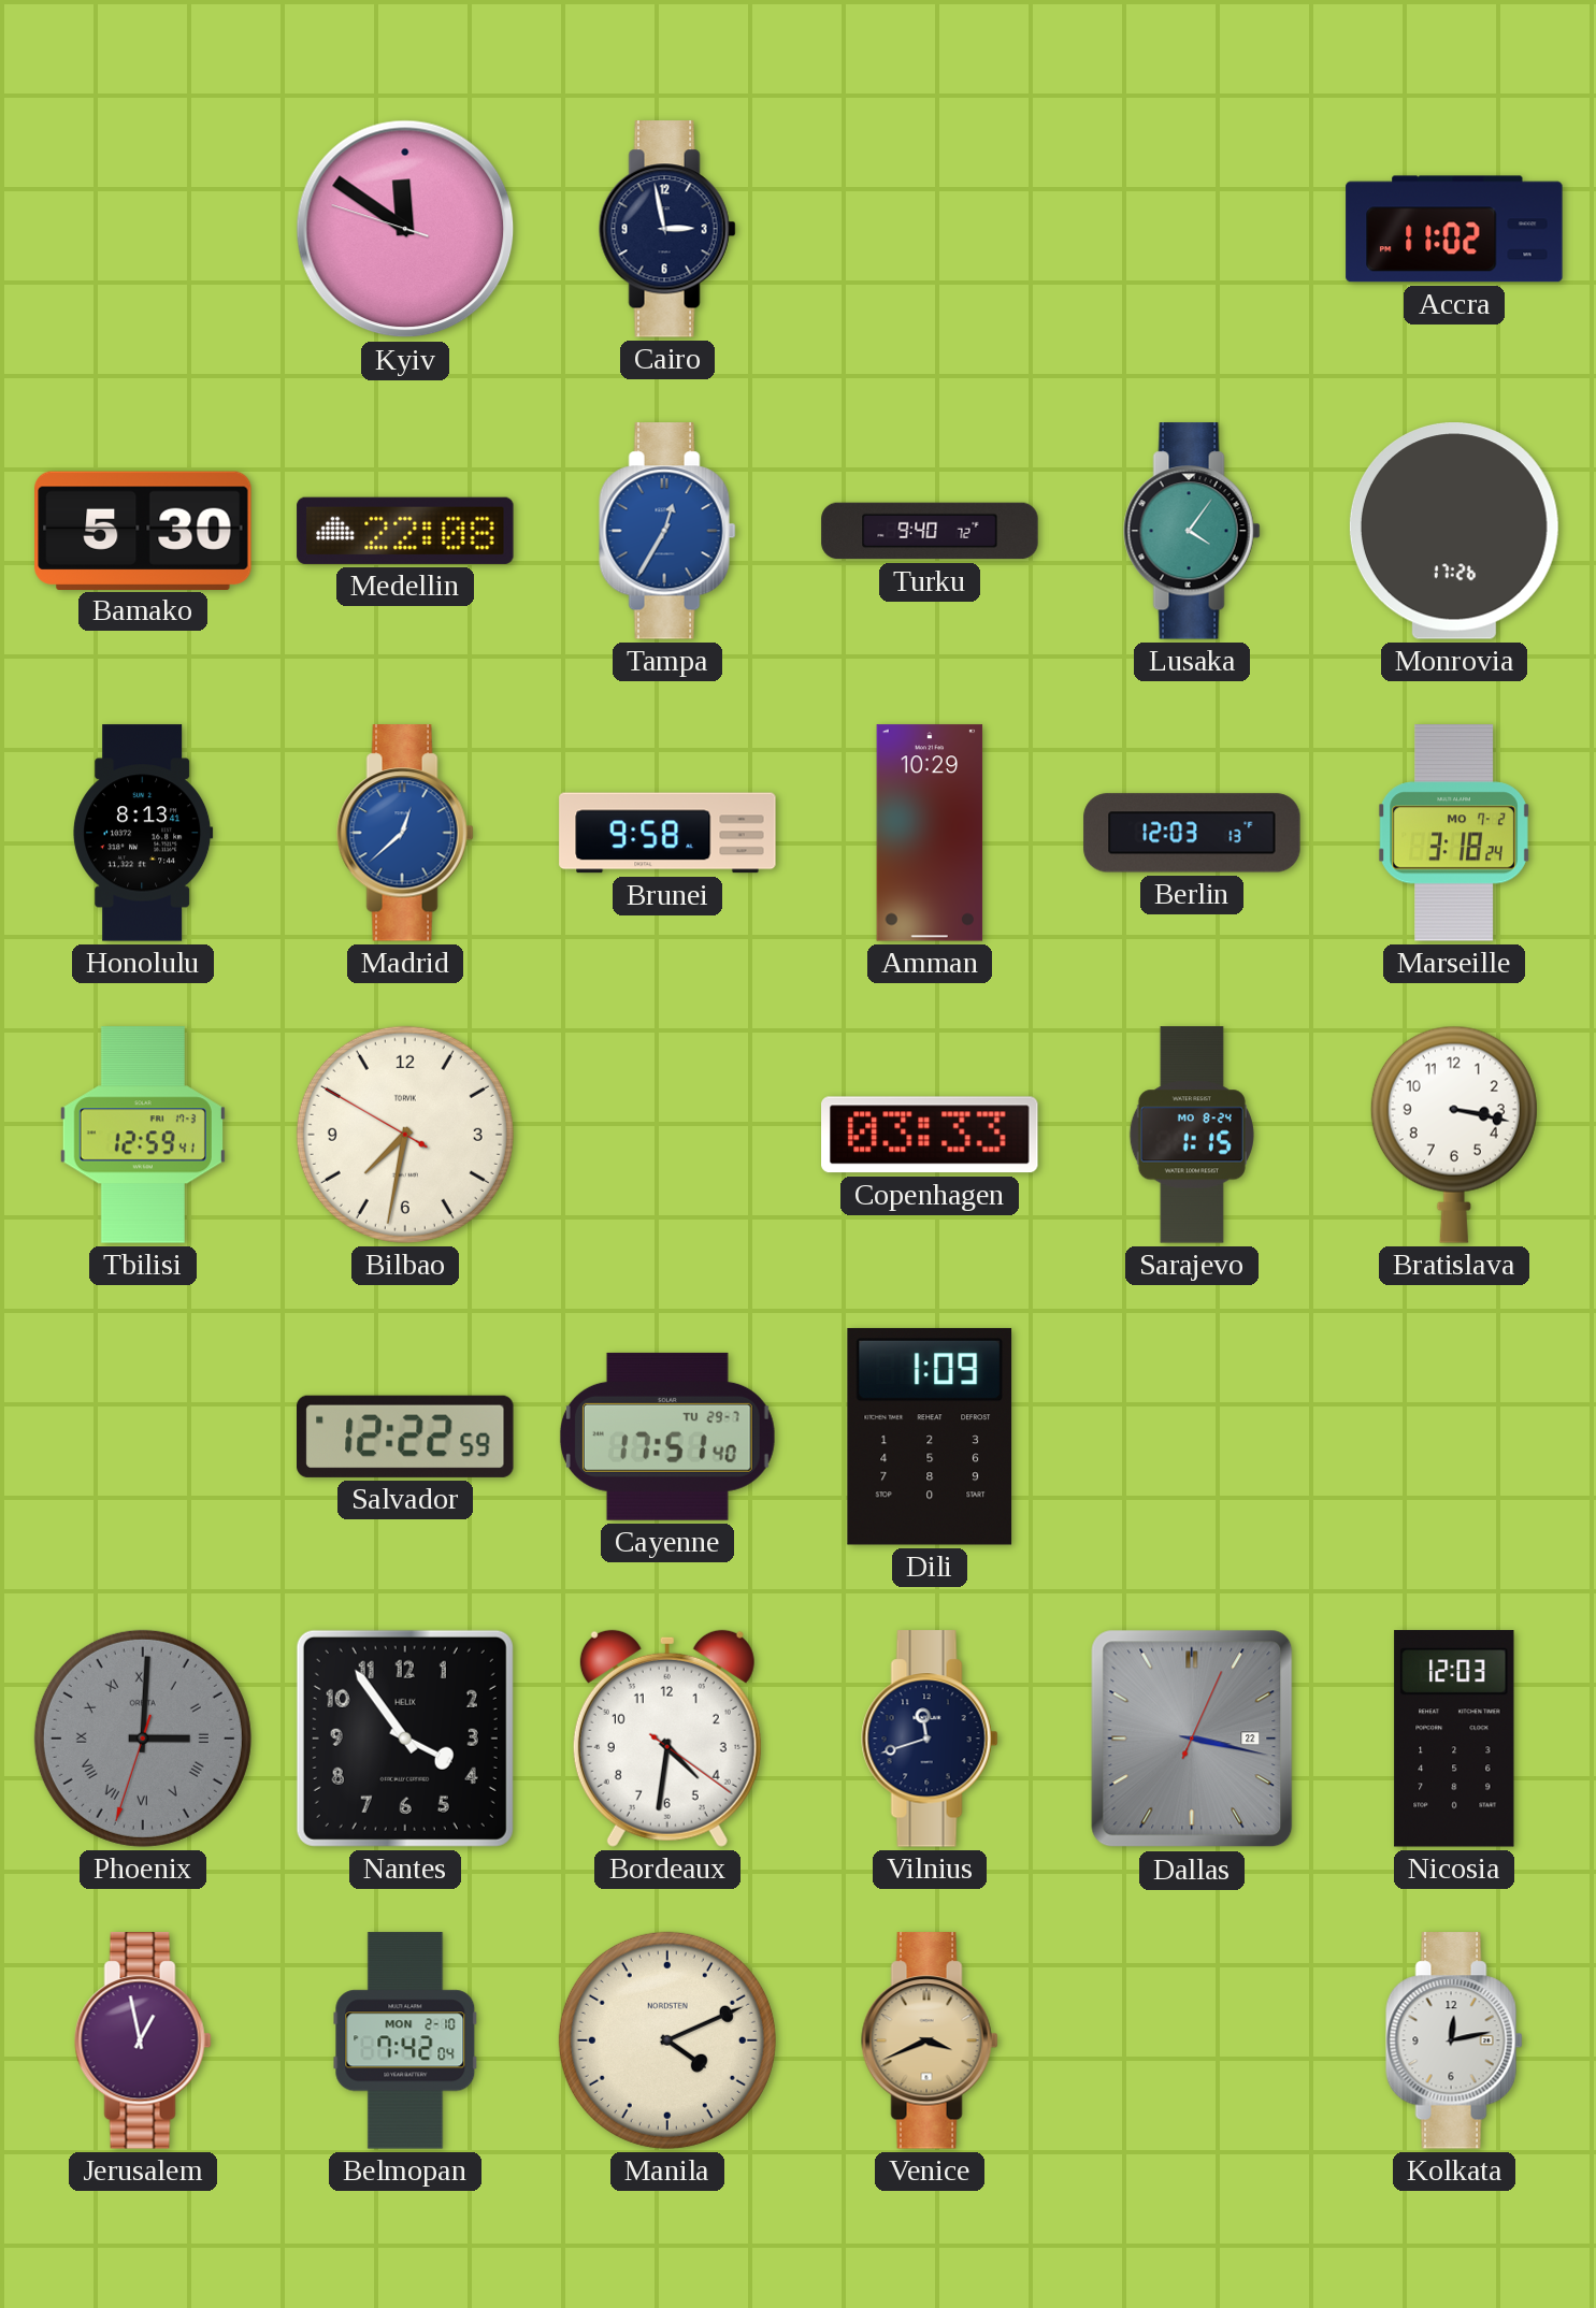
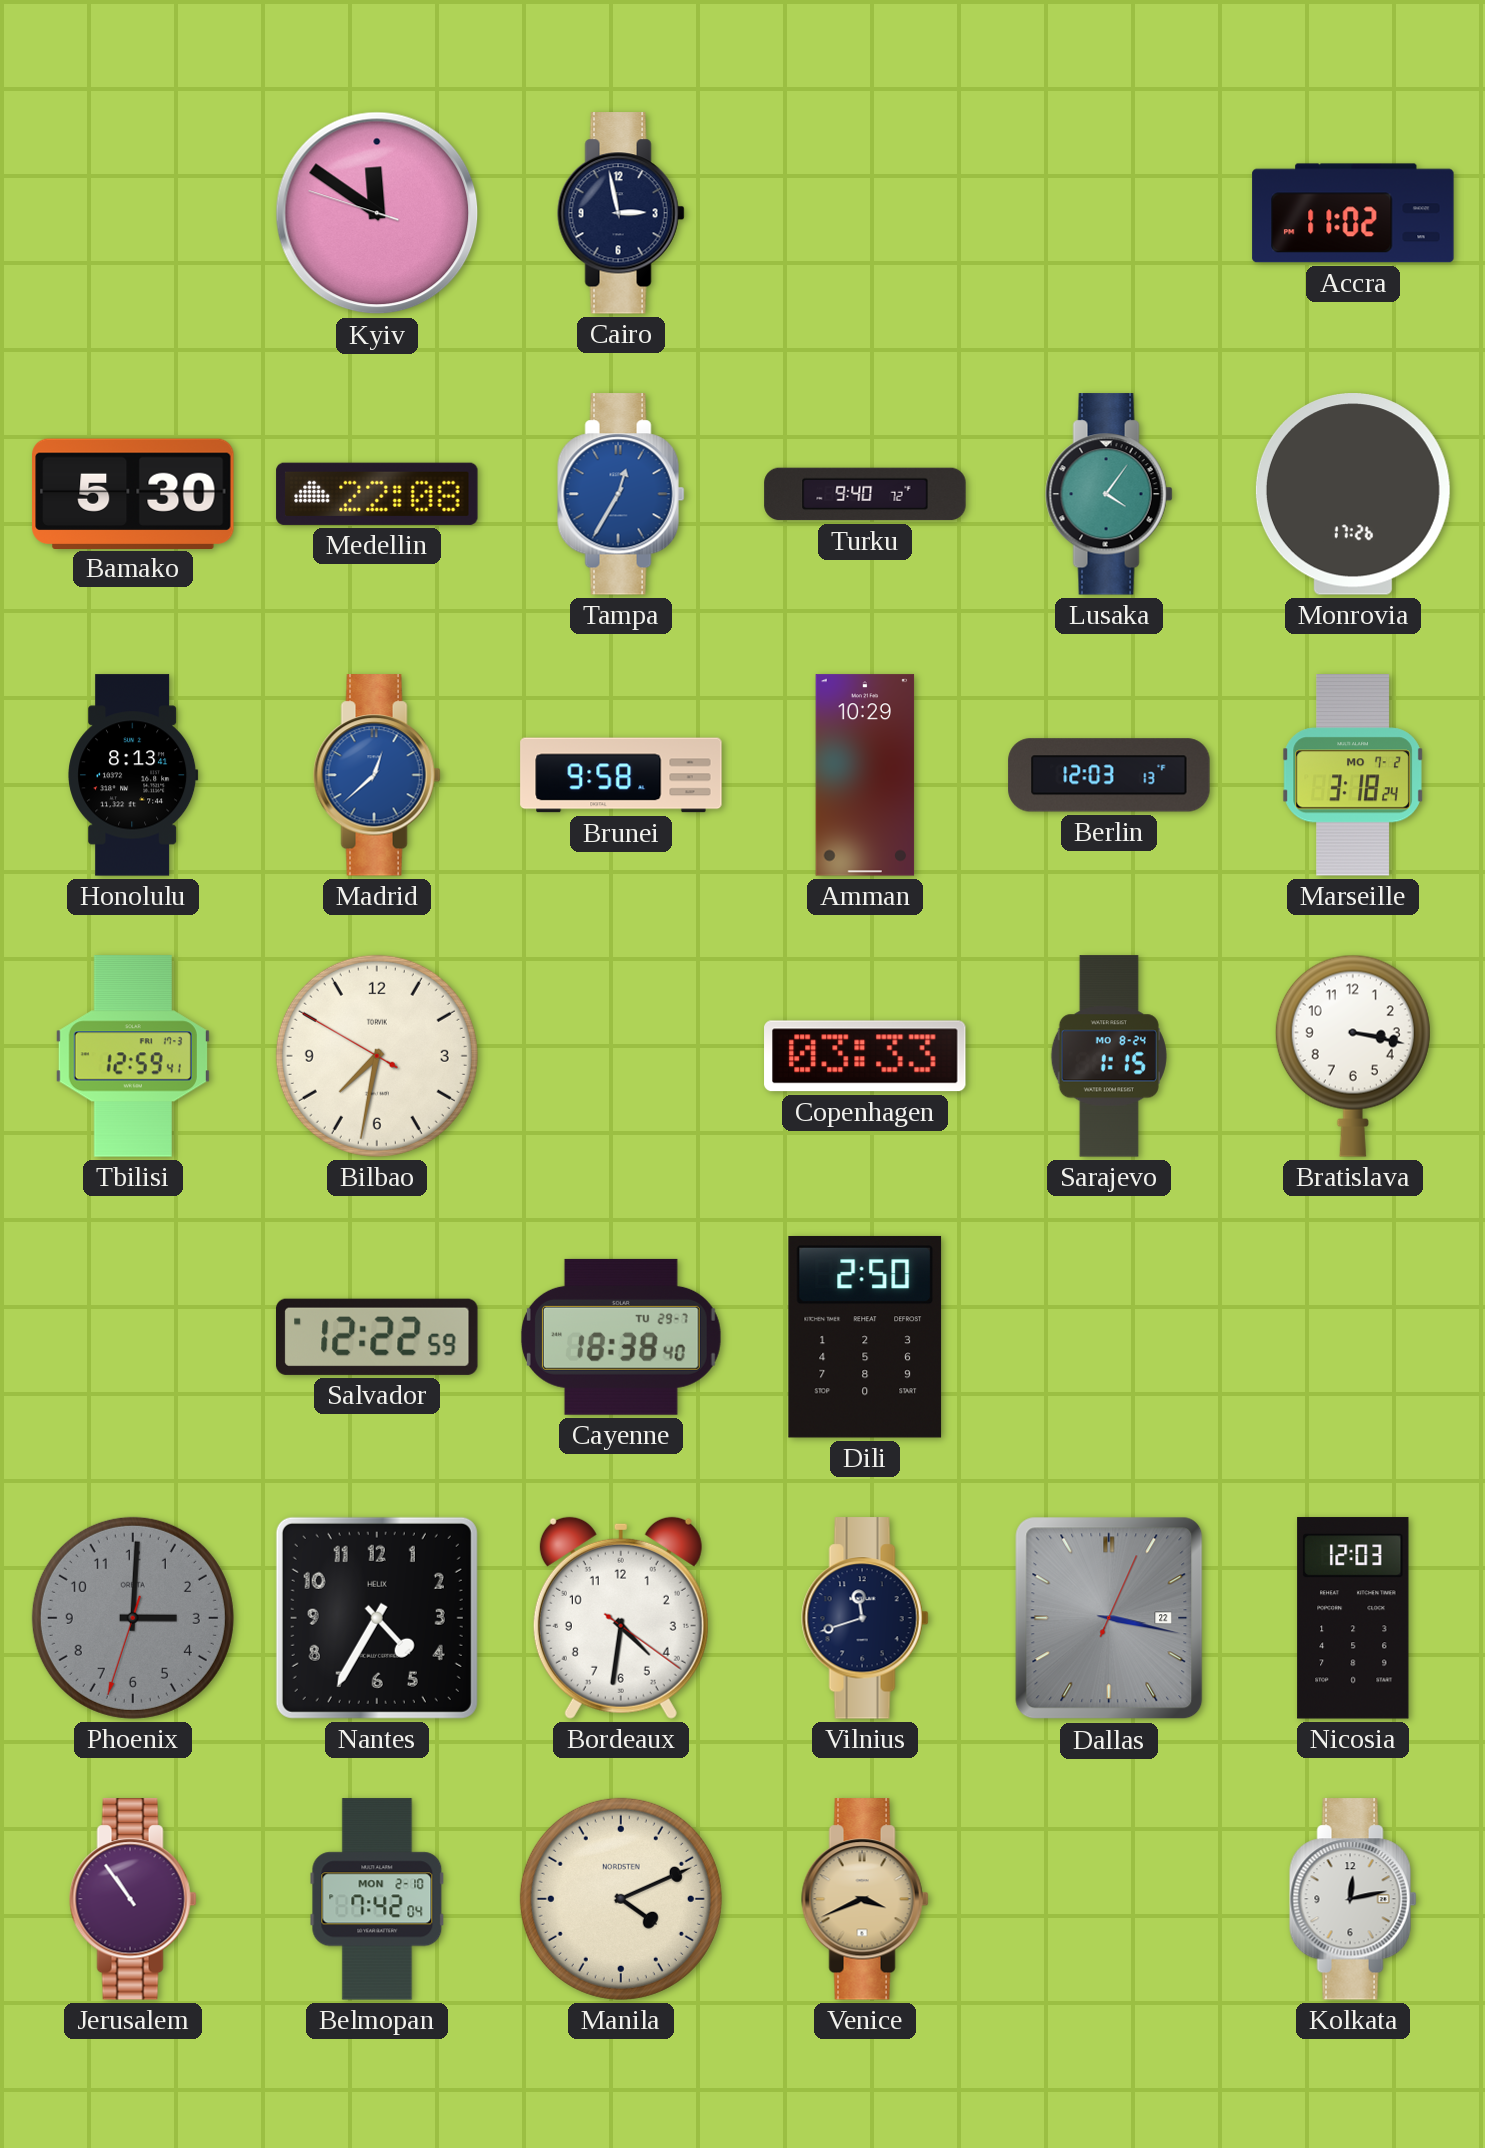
Cayenne: 17:51 -> 18:38
Dili: 1:09 -> 2:50
Phoenix numerals: Roman -> Arabic
Nantes: 3:54 -> 4:35
Jerusalem: 12:58 -> 10:54
